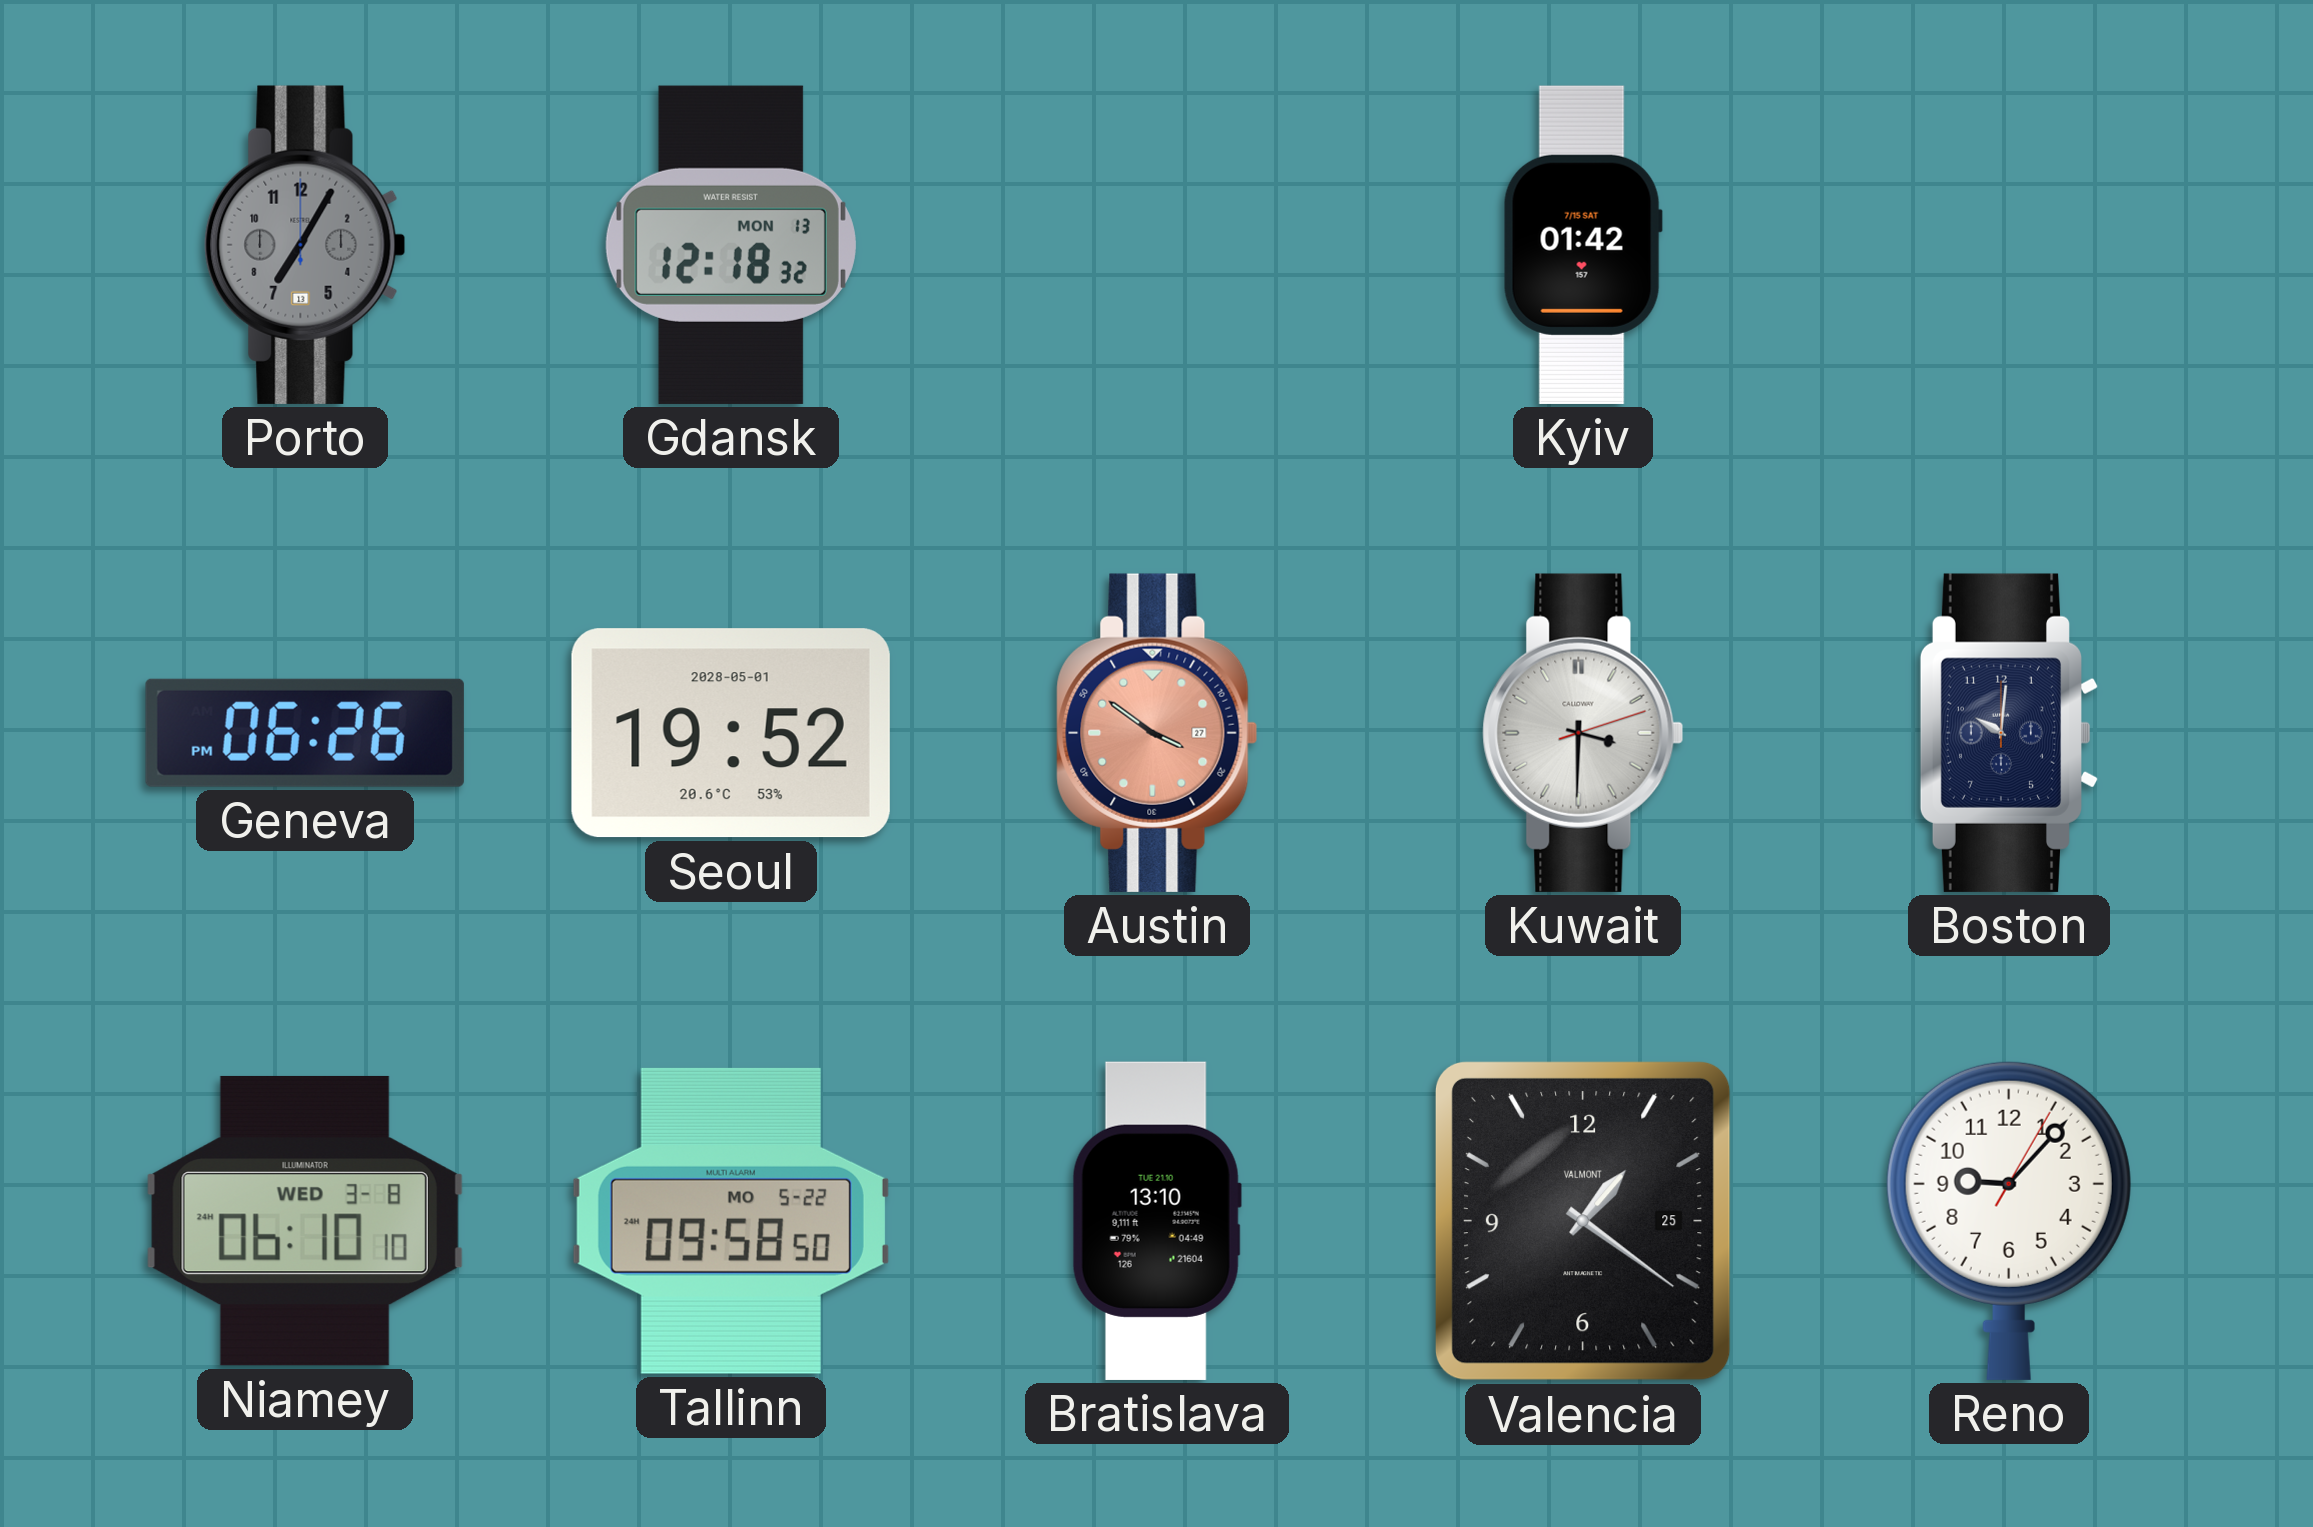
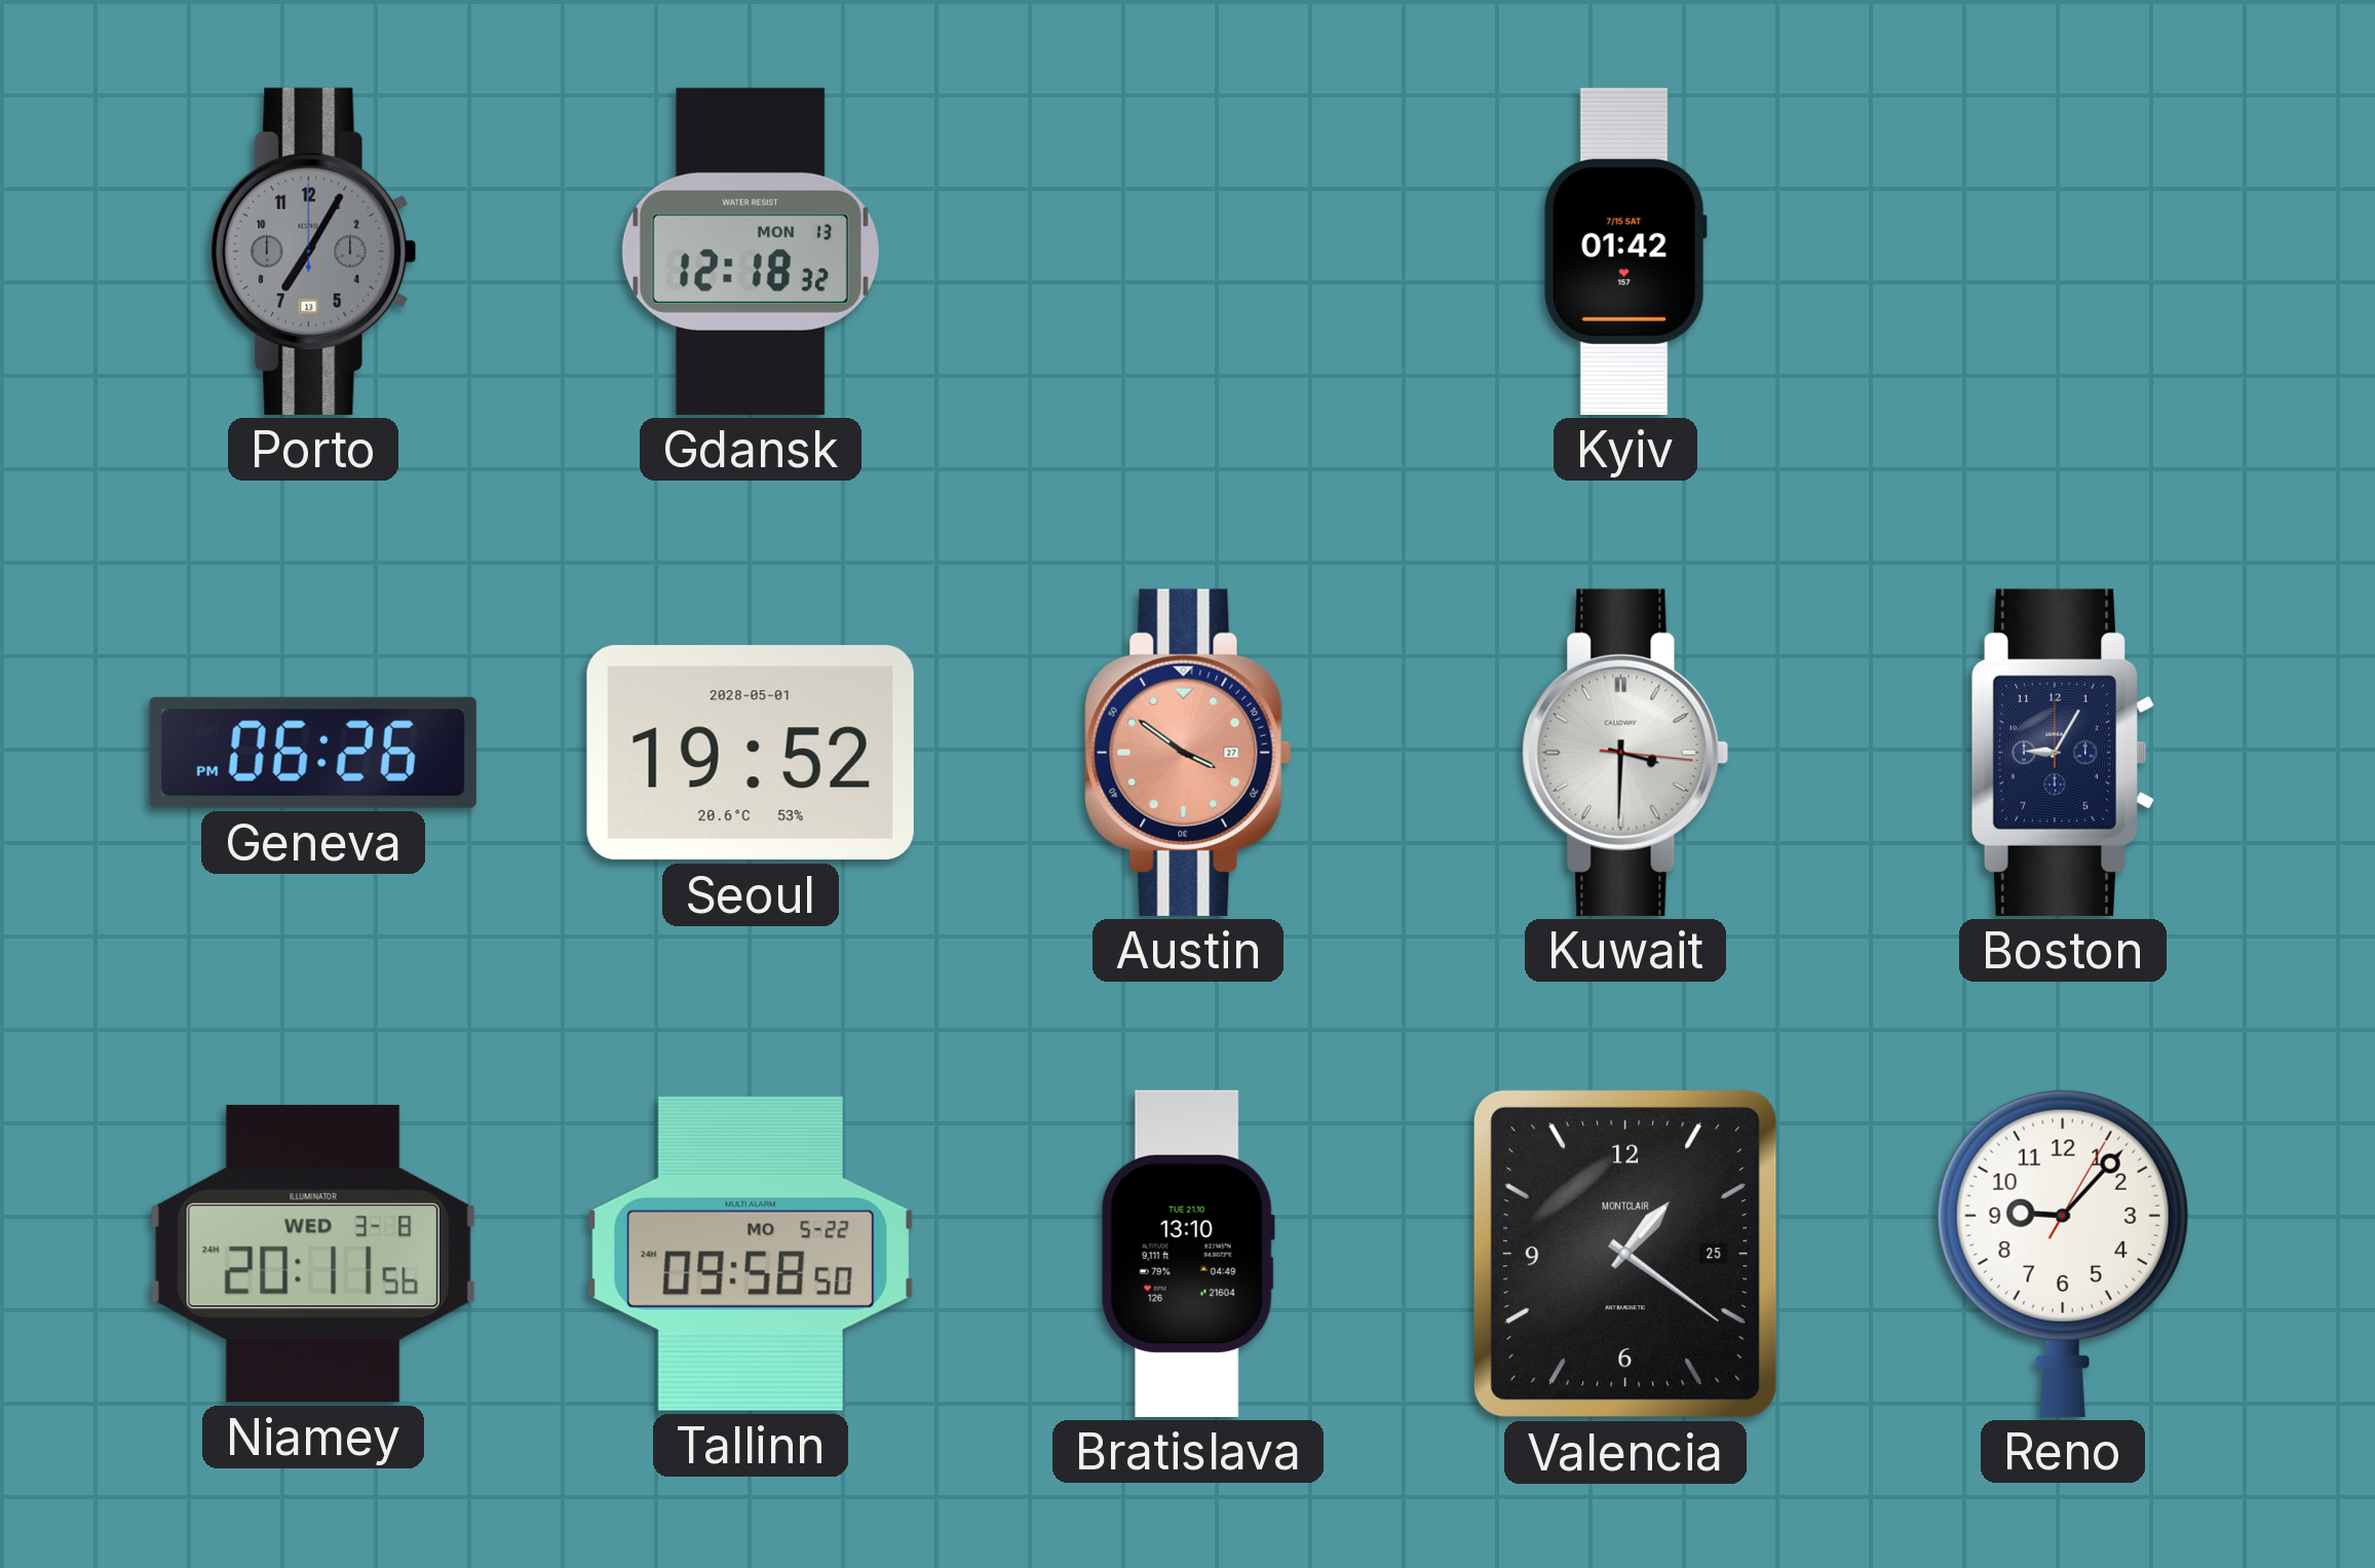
Kuwait: 3:30:12 -> 3:30:16
Boston: 10:01 -> 9:05
Niamey: 06:10 -> 20:11
Valencia brand: VALMONT -> MONTCLAIR
